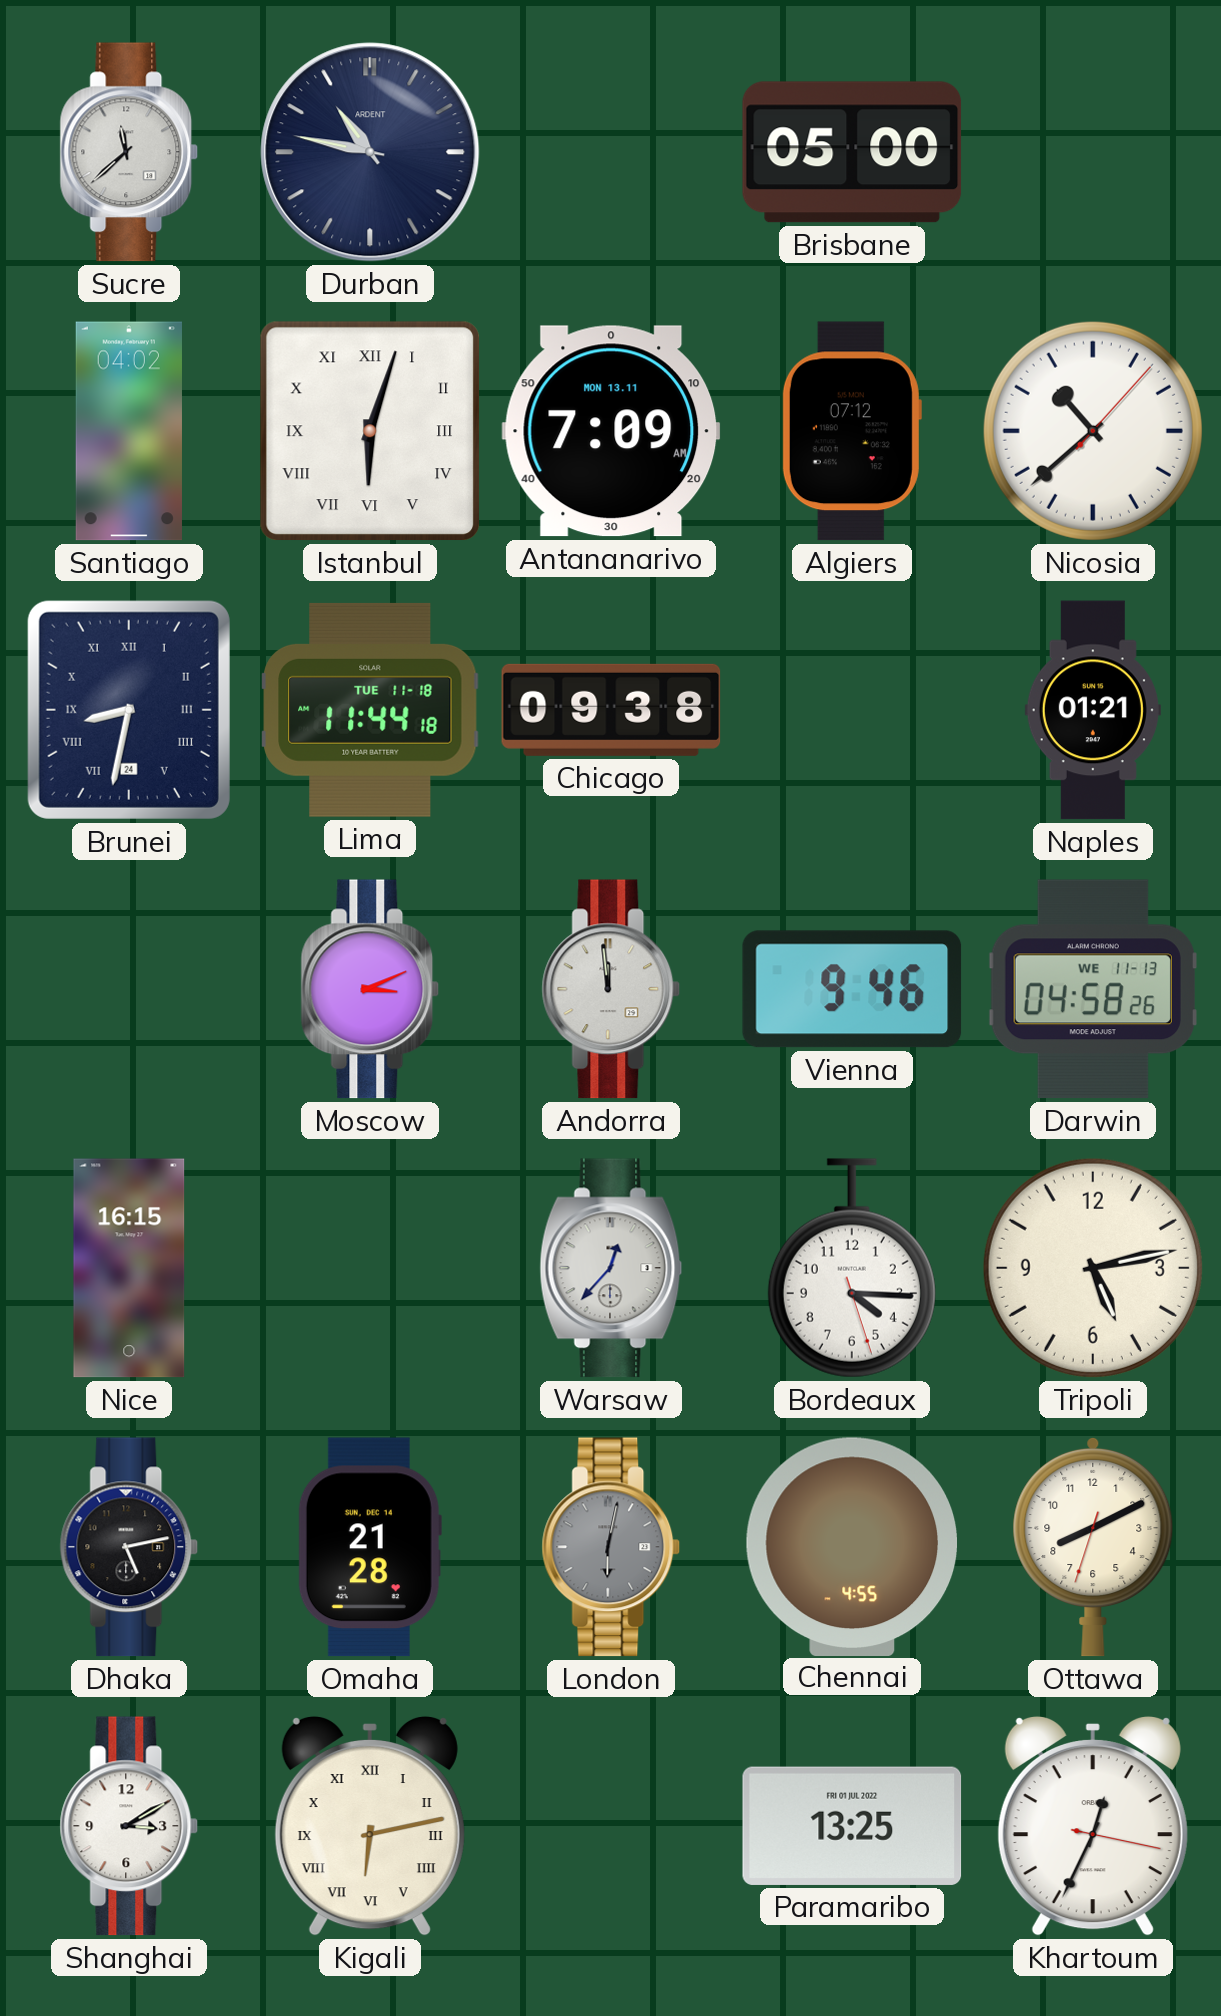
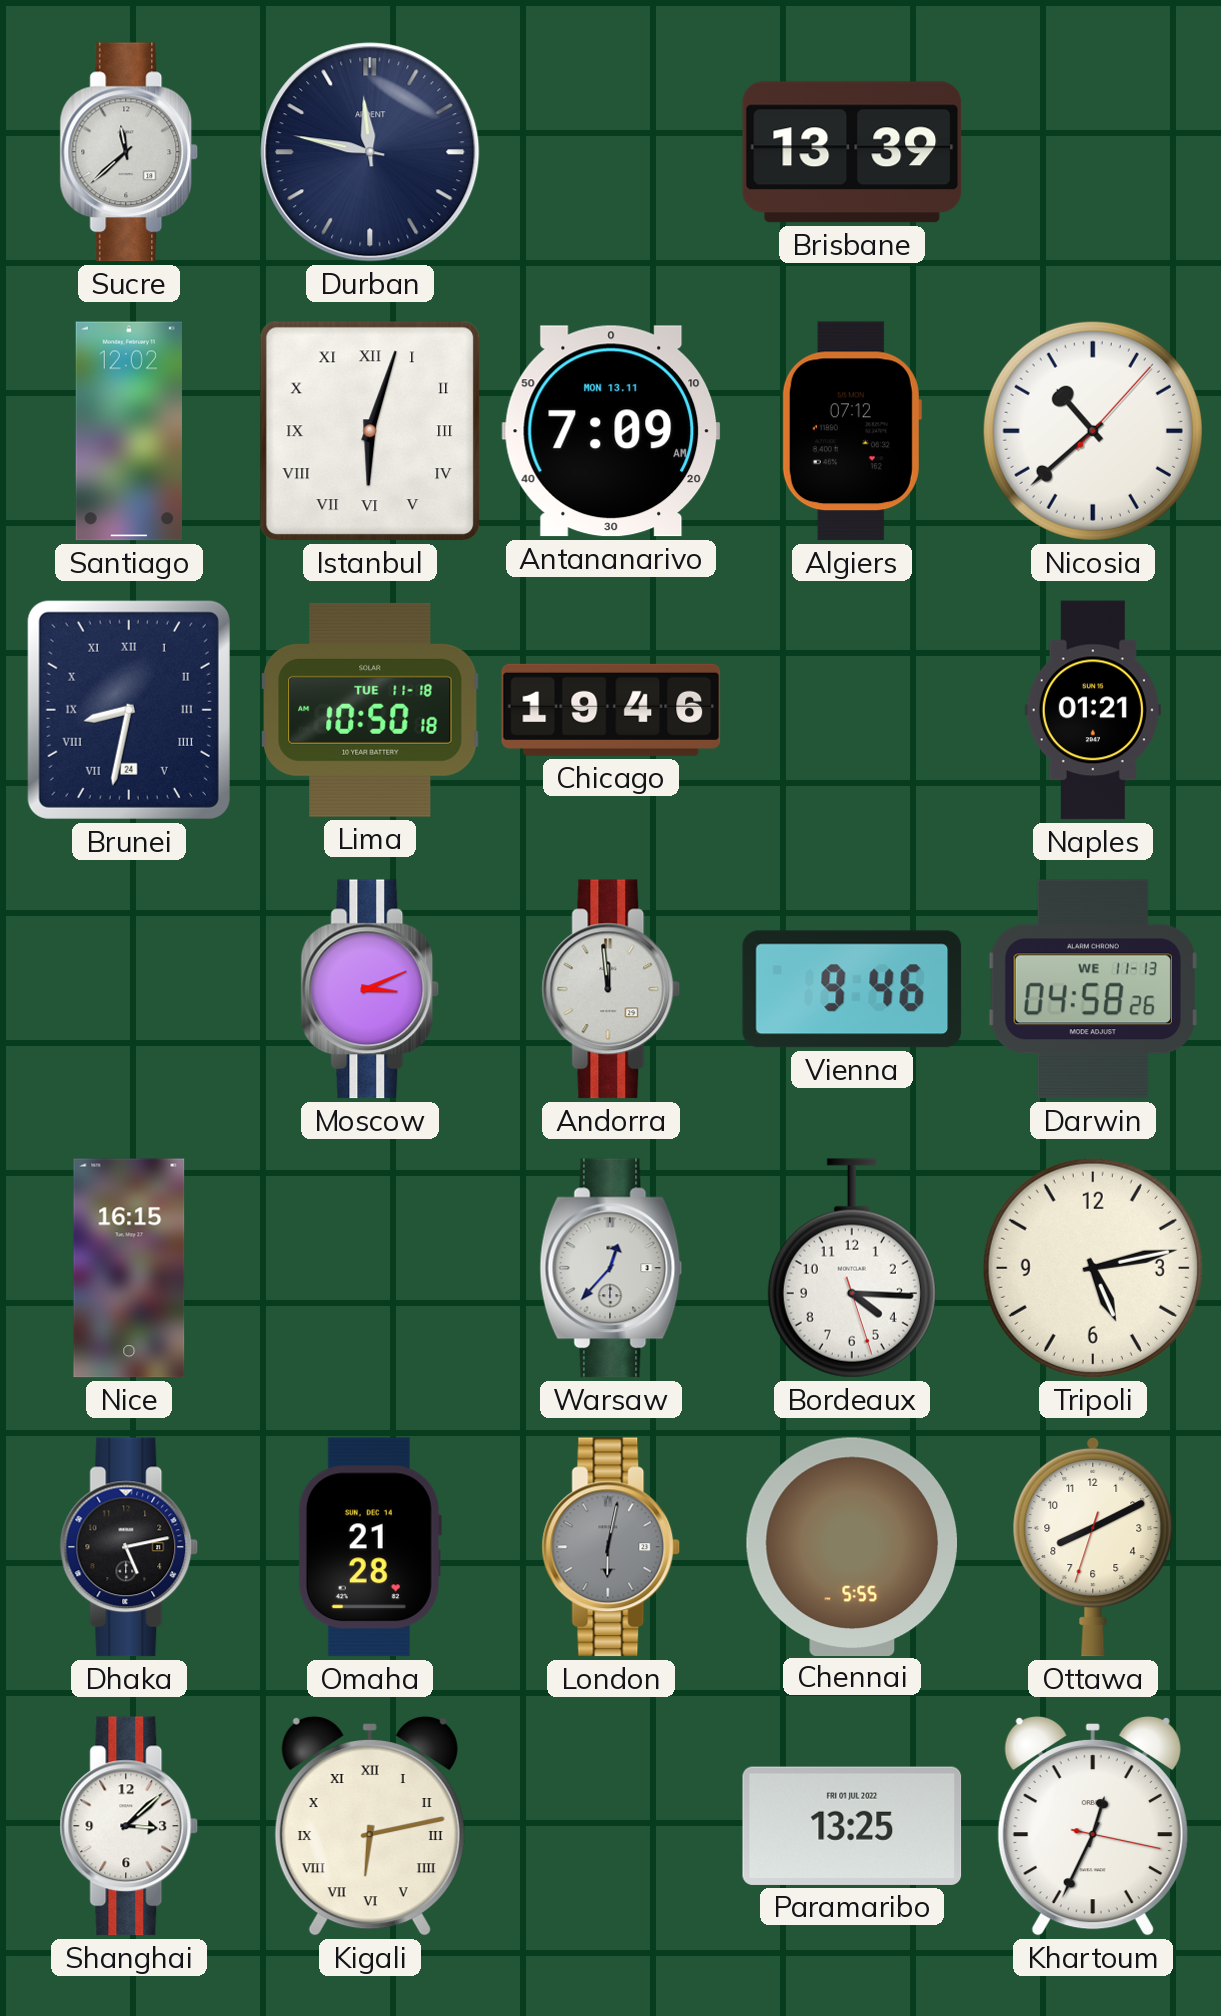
Durban: 10:47 -> 11:47
Brisbane: 05:00 -> 13:39
Santiago: 04:02 -> 12:02
Lima: 11:44 -> 10:50
Chicago: 09:38 -> 19:46
Chennai: 4:55 -> 5:55
Shanghai: 3:10 -> 3:08
